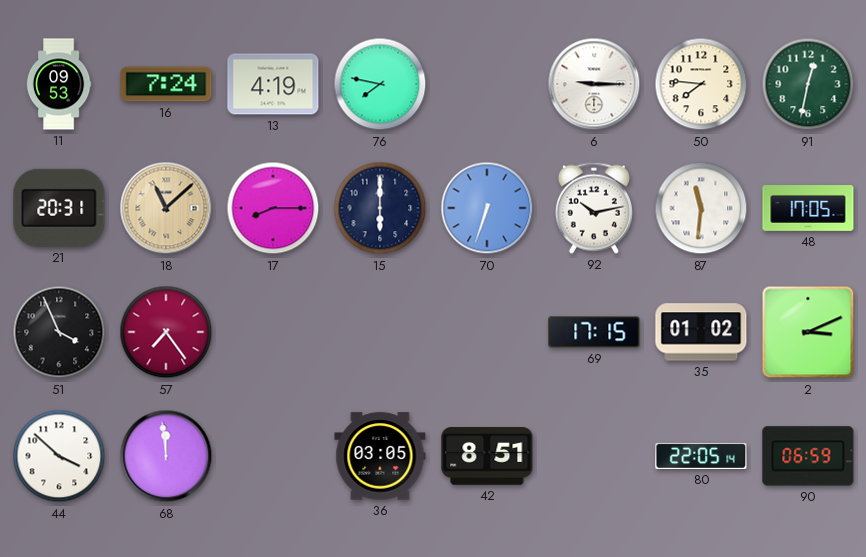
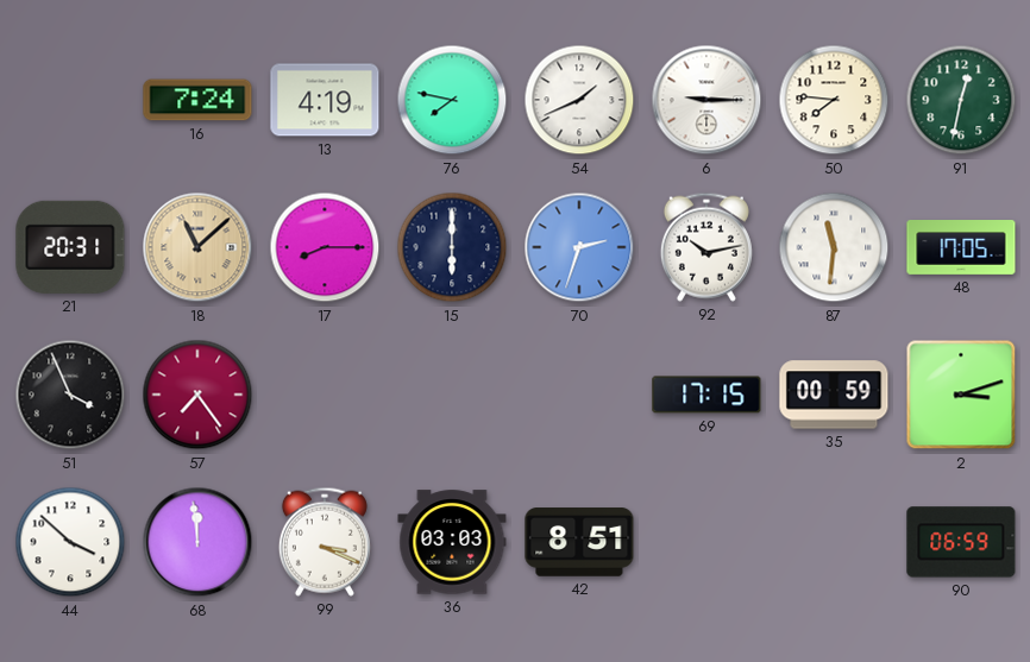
11: 09:53 -> none
54: none -> 1:41
70: 6:33 -> 2:33
35: 01:02 -> 00:59
2: 3:11 -> 3:12
99: none -> 3:19
36: 03:05 -> 03:03
80: 22:05 -> none
